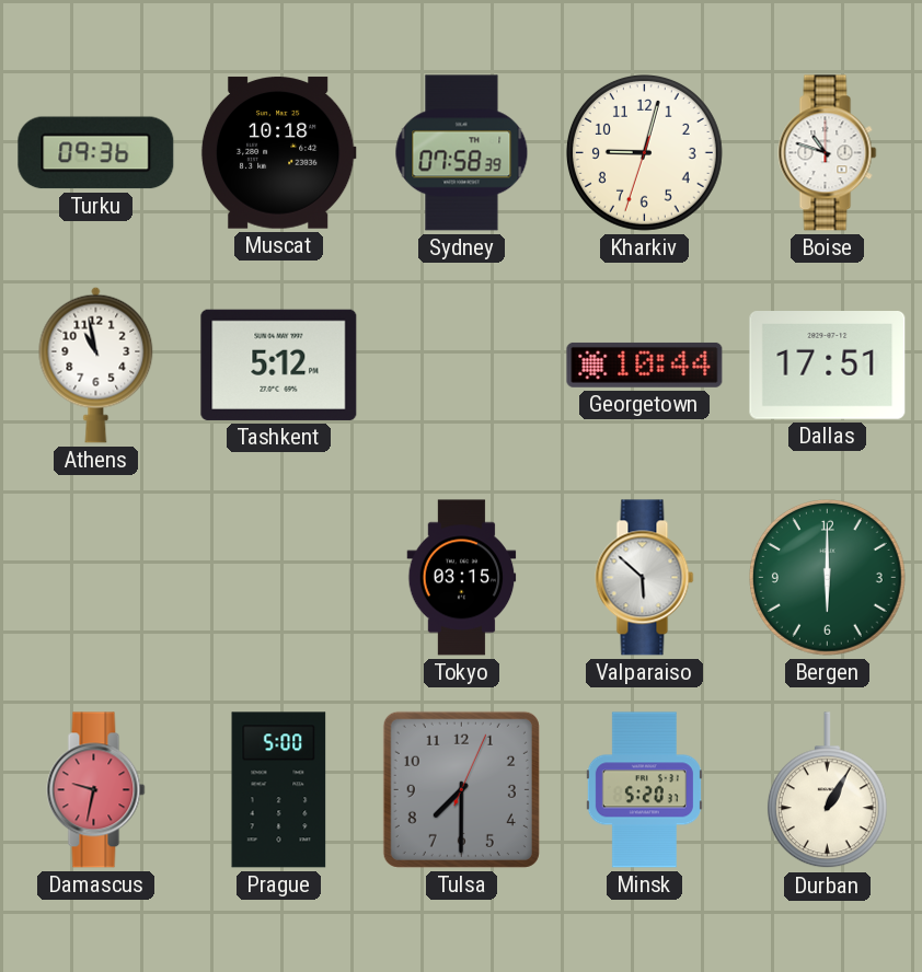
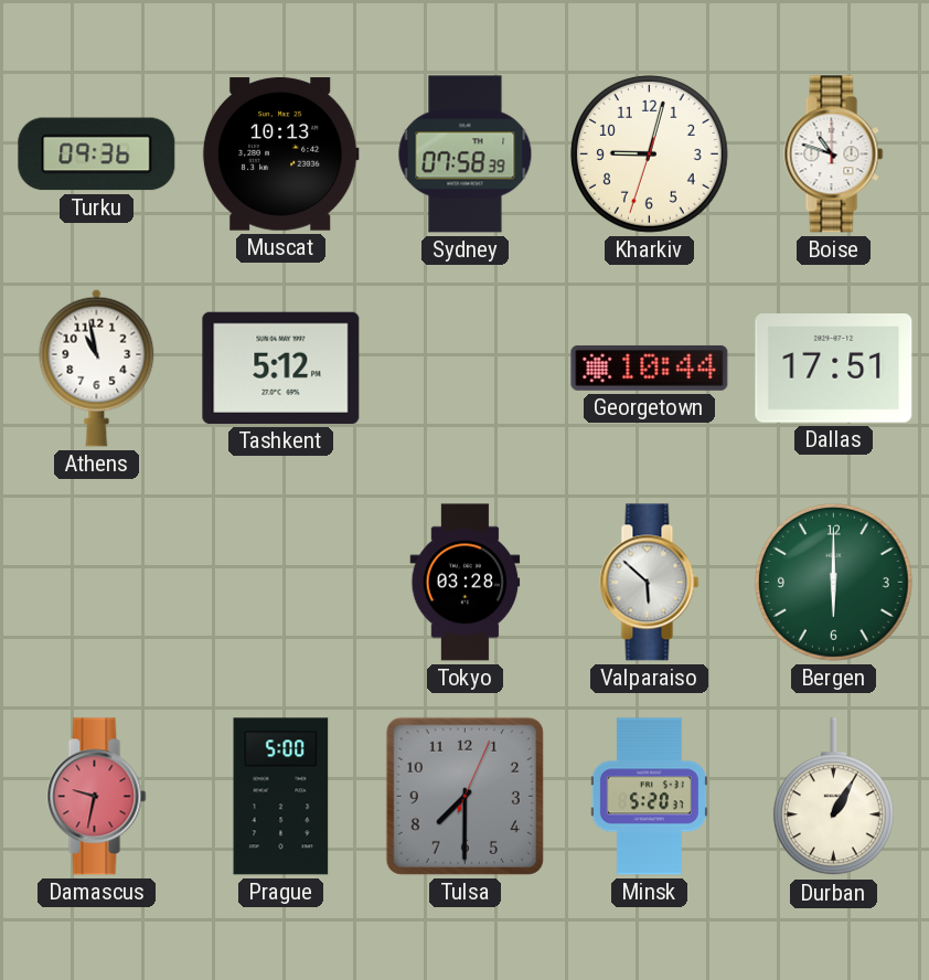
Muscat: 10:18 -> 10:13
Tokyo: 03:15 -> 03:28
